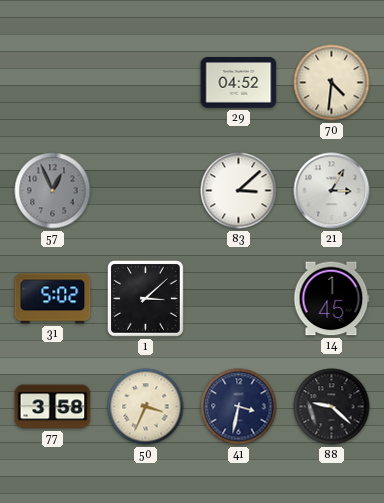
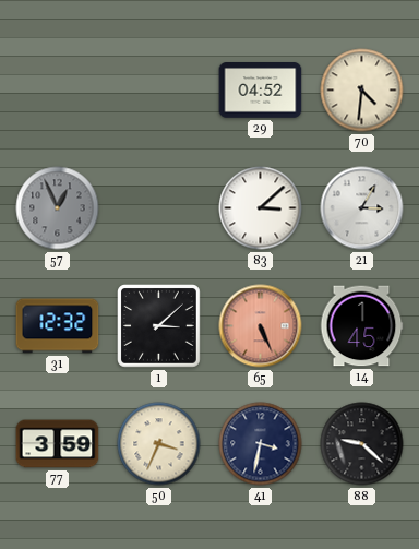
31: 5:02 -> 12:32
65: none -> 5:26
77: 3:58 -> 3:59
